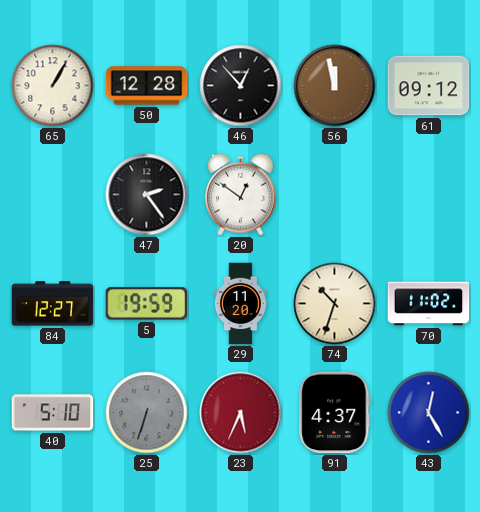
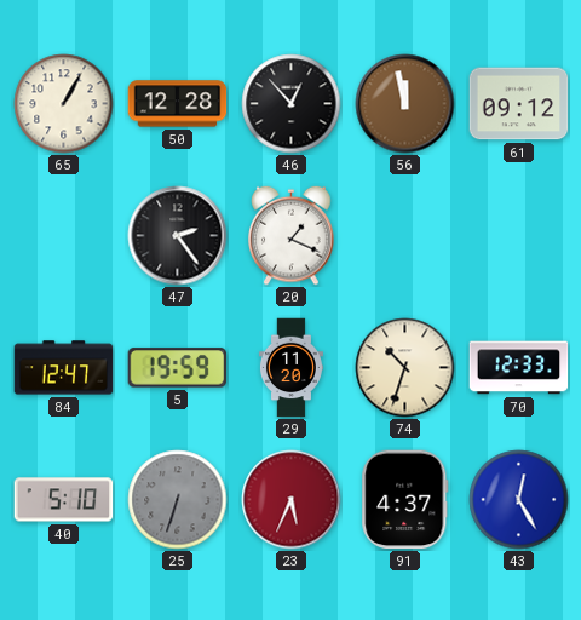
20: 12:51 -> 1:19
84: 12:27 -> 12:47
70: 11:02 -> 12:33
